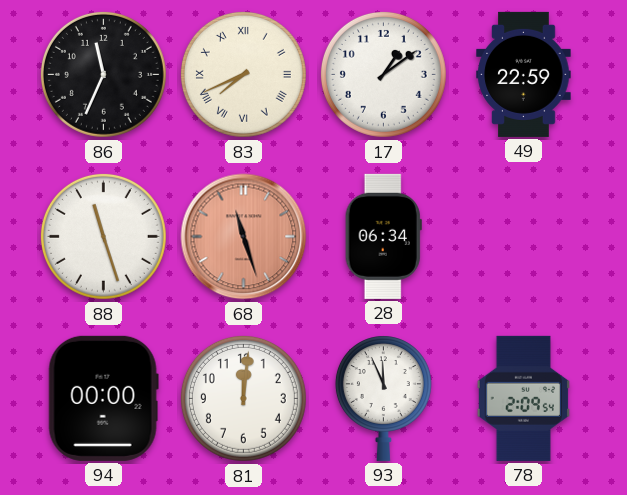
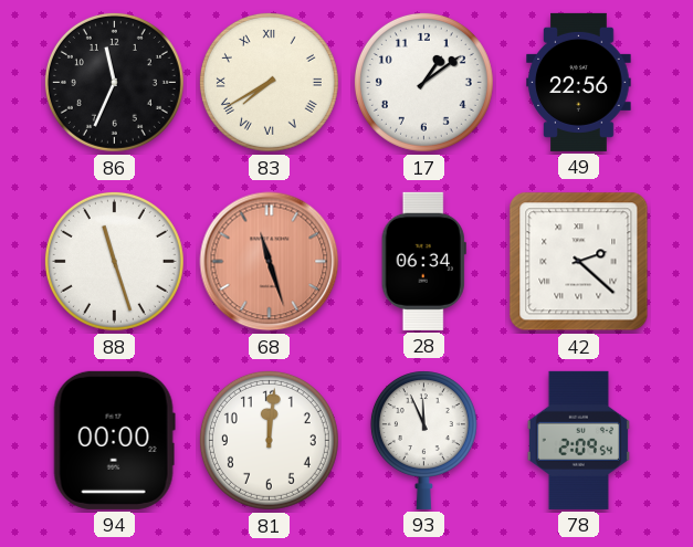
83: 7:41 -> 7:40
49: 22:59 -> 22:56
42: none -> 2:22
